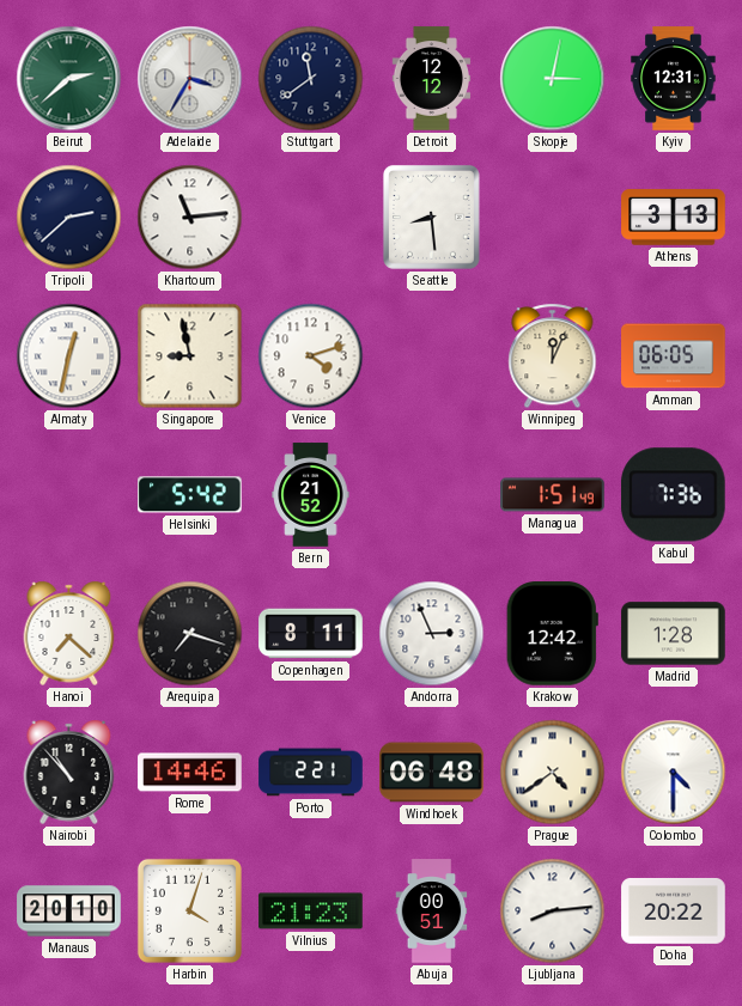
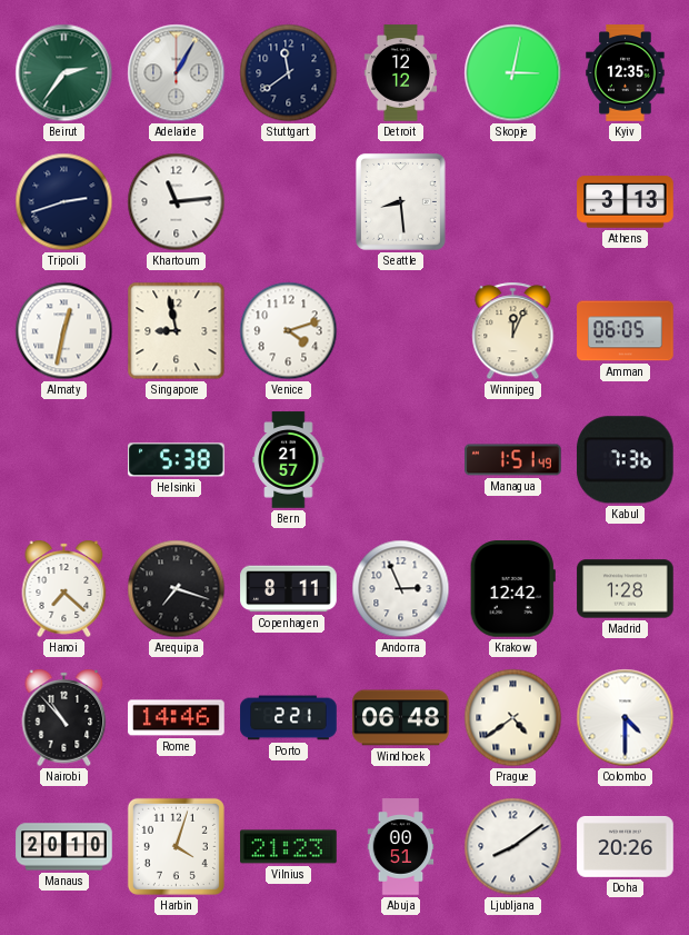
Beirut: 2:38 -> 2:36
Adelaide: 3:35 -> 1:05
Kyiv: 12:31 -> 12:35
Tripoli: 2:38 -> 2:42
Helsinki: 5:42 -> 5:38
Bern: 21:52 -> 21:57
Ljubljana: 8:14 -> 8:09
Doha: 20:22 -> 20:26
